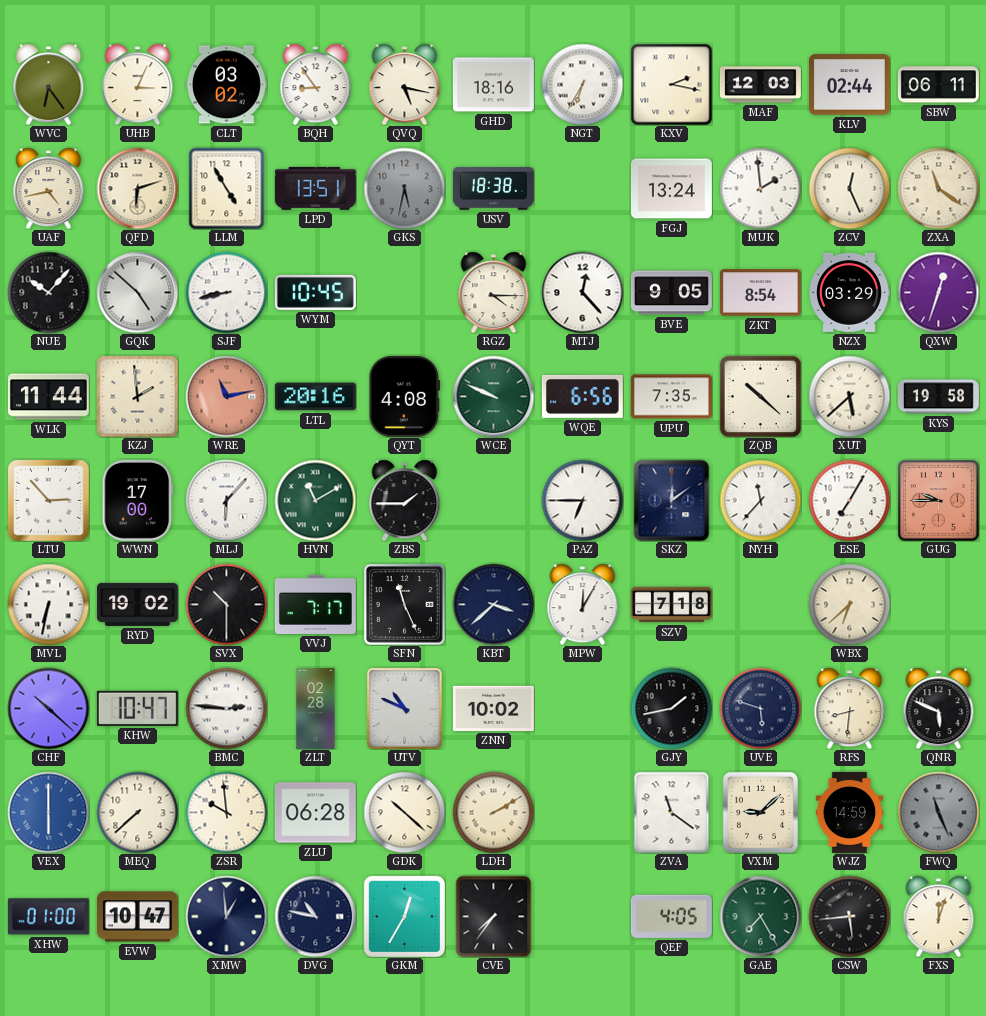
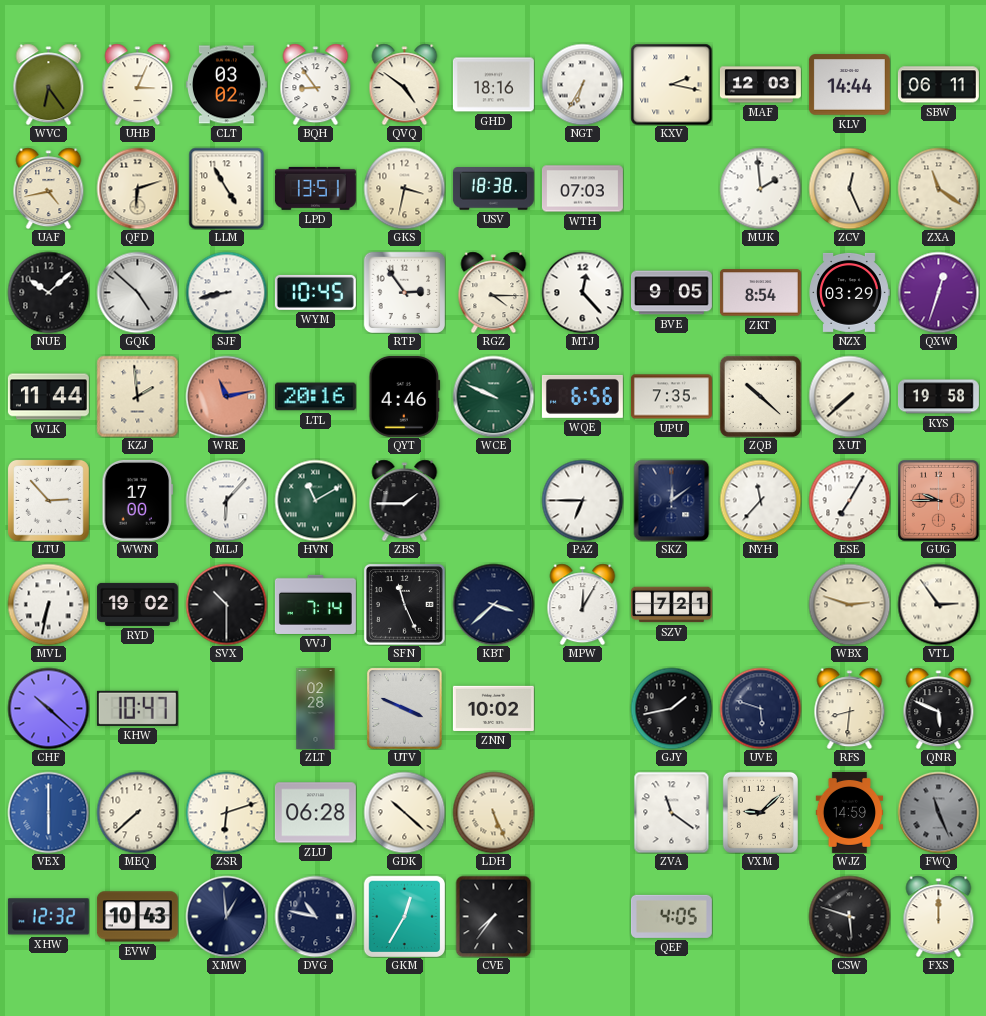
QVQ: 5:17 -> 4:51
KLV: 02:44 -> 14:44
GKS: 5:32 -> 3:32
GKS dial: grey -> cream
WTH: none -> 07:03
FGJ: 13:24 -> none
NUE: 10:07 -> 10:08
RTP: none -> 2:54
QYT: 4:08 -> 4:46
XUT: 5:38 -> 7:38
VVJ: 7:17 -> 7:14
SZV: 7:18 -> 7:21
WBX: 6:38 -> 2:48
VTL: none -> 2:54
BMC: 2:46 -> none
UTV: 10:49 -> 3:49
ZSR: 9:59 -> 6:12
LDH: 2:10 -> 5:26
XHW: 01:00 -> 12:32
EVW: 10:47 -> 10:43
GAE: 7:25 -> none
CSW: 5:44 -> 5:48
FXS: 12:03 -> 12:00
